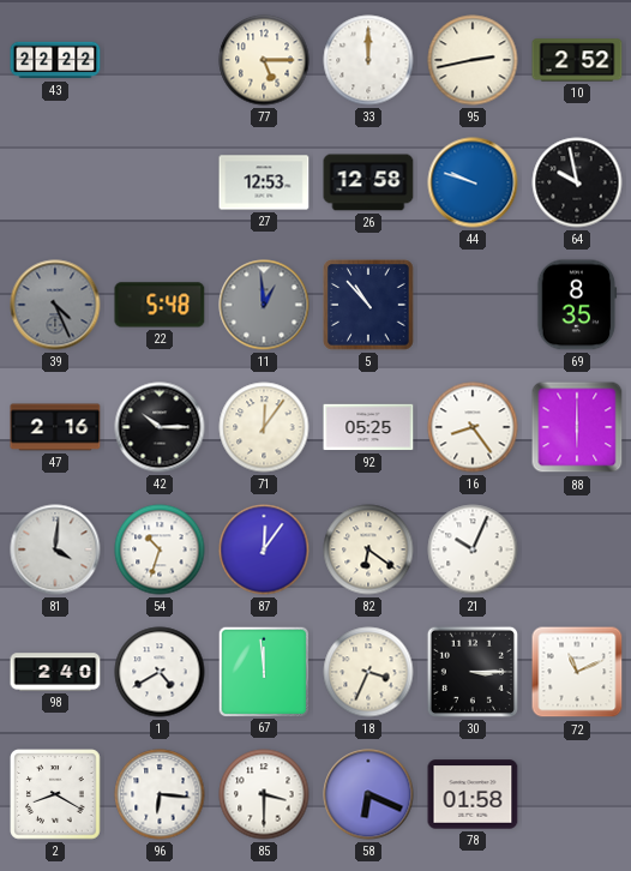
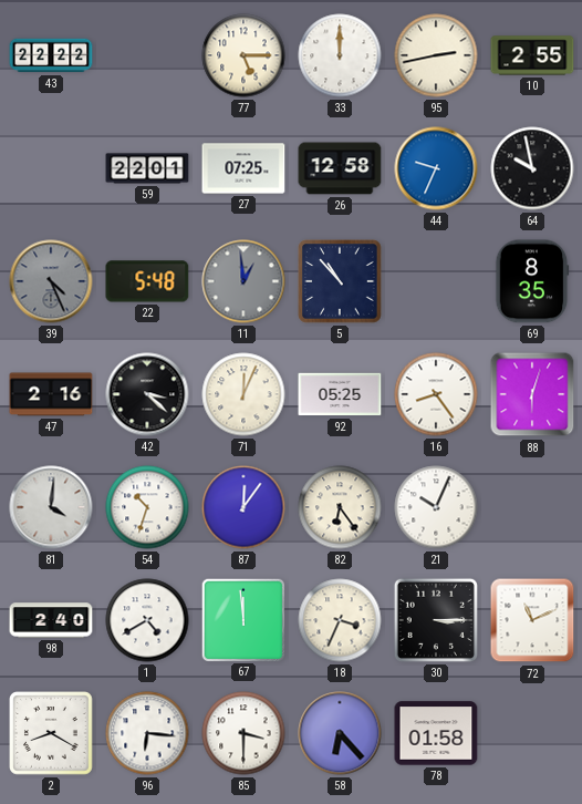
10: 2:52 -> 2:55
59: none -> 22:01
27: 12:53 -> 07:25
44: 9:48 -> 9:34
42: 10:15 -> 3:22
71: 12:06 -> 12:04
88: 6:00 -> 6:03
82: 6:21 -> 6:24
58: 6:19 -> 6:23
